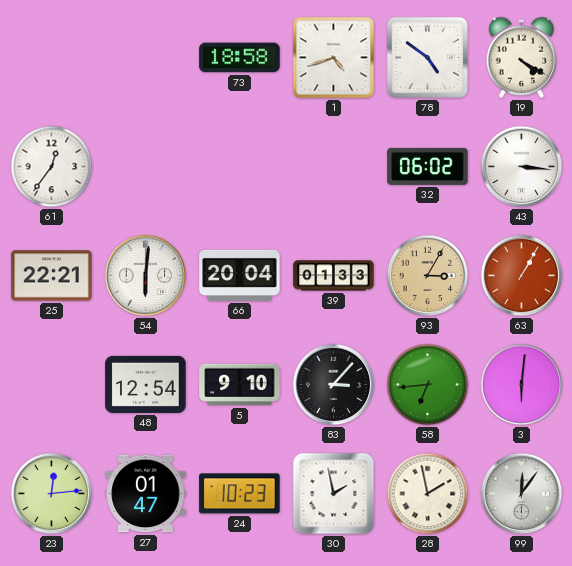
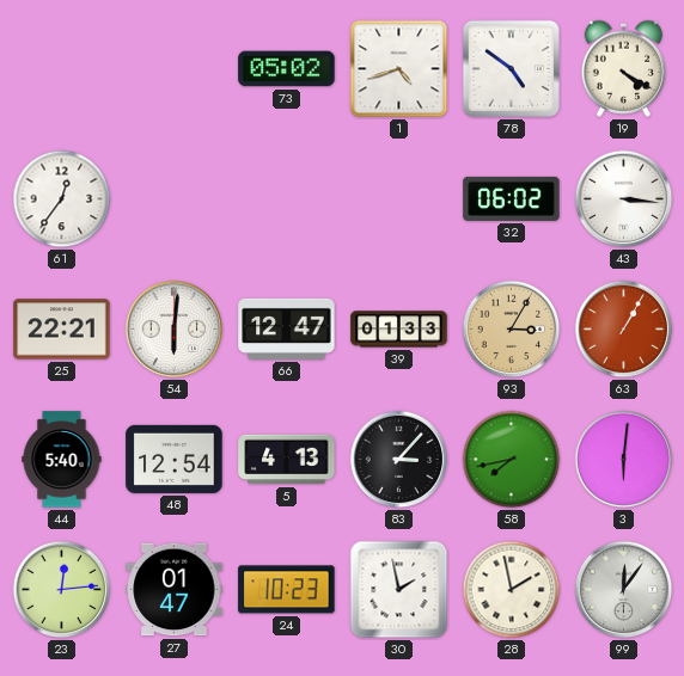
73: 18:58 -> 05:02
66: 20:04 -> 12:47
44: none -> 5:40
5: 9:10 -> 4:13
58: 6:44 -> 7:43
